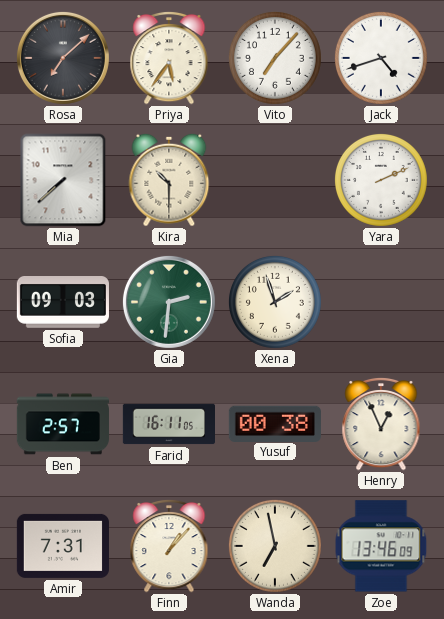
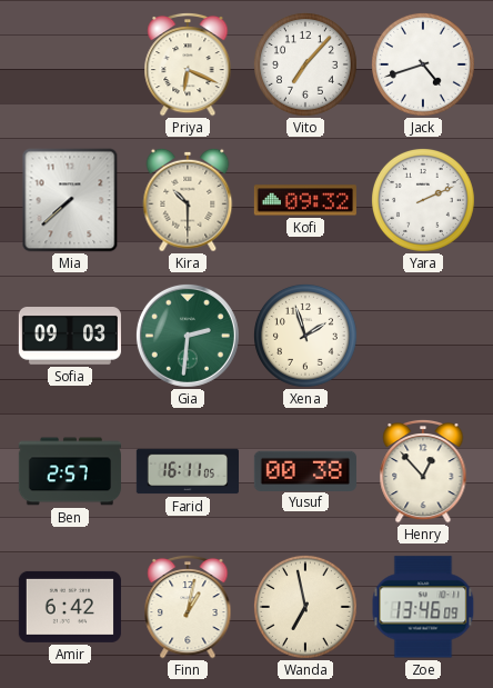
Rosa: 7:08 -> none
Priya: 5:36 -> 6:19
Kofi: none -> 09:32
Henry: 12:56 -> 12:53
Amir: 7:31 -> 6:42
Finn: 1:07 -> 1:02
